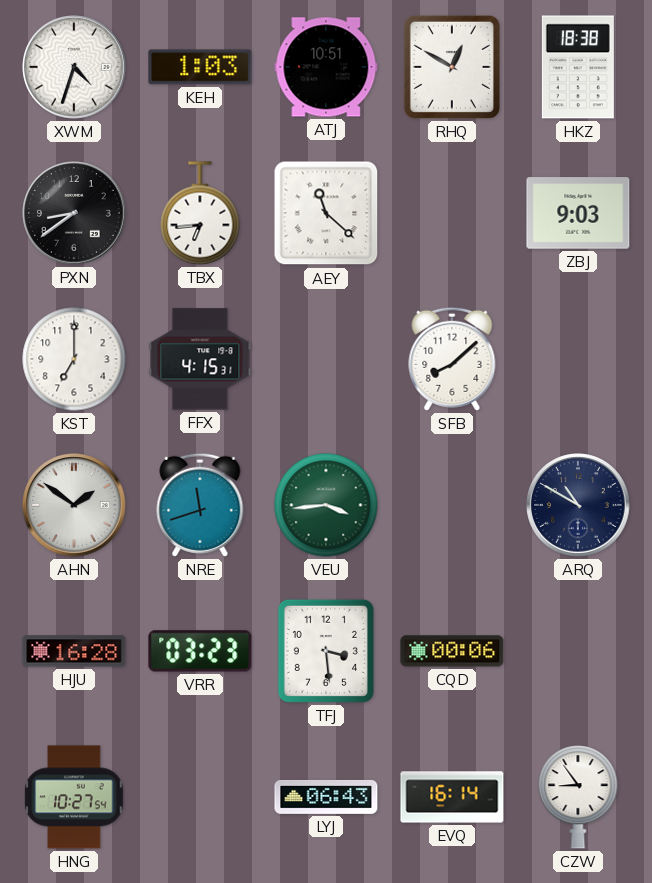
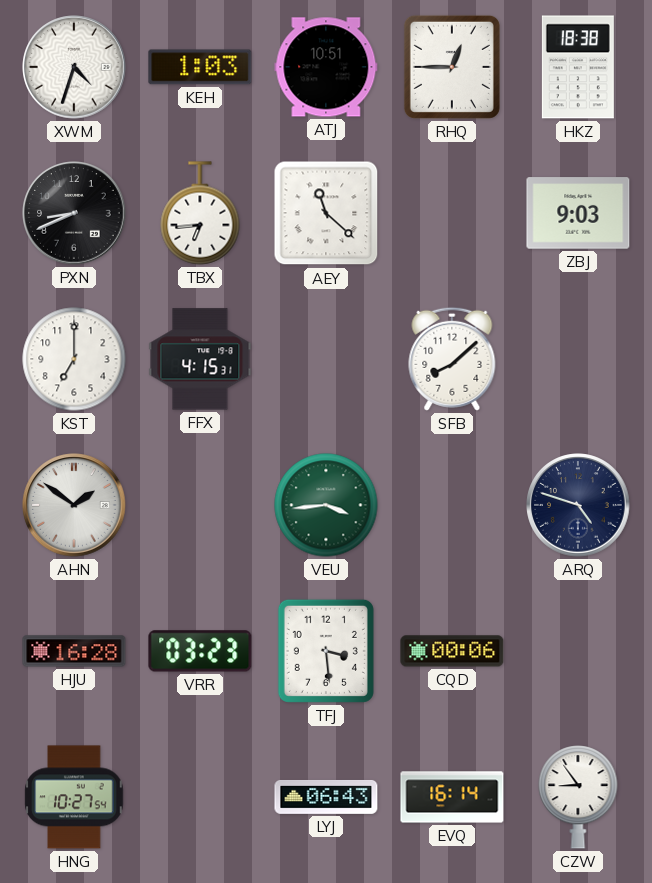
RHQ: 12:50 -> 12:45
PXN: 8:39 -> 8:41
NRE: 11:42 -> none
ARQ: 10:50 -> 4:48
